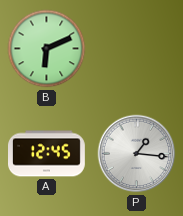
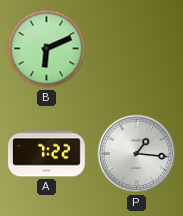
A: 12:45 -> 7:22
